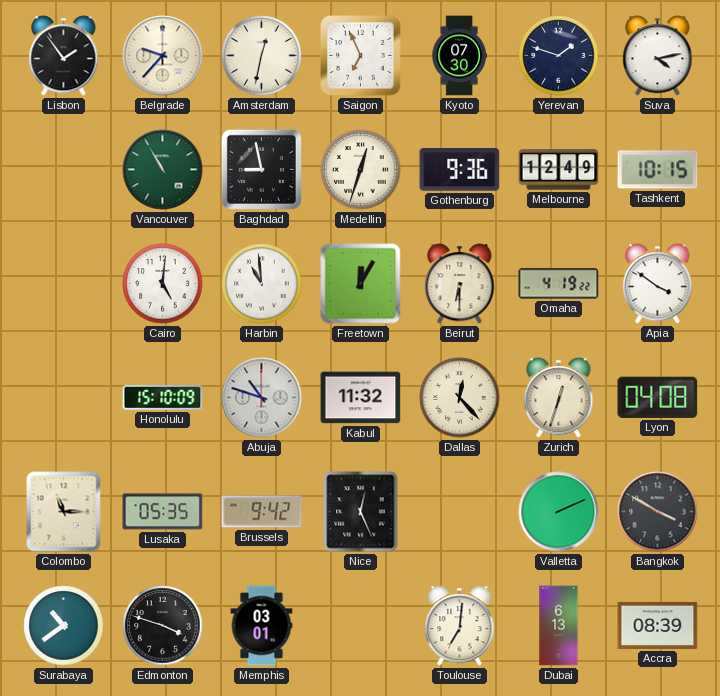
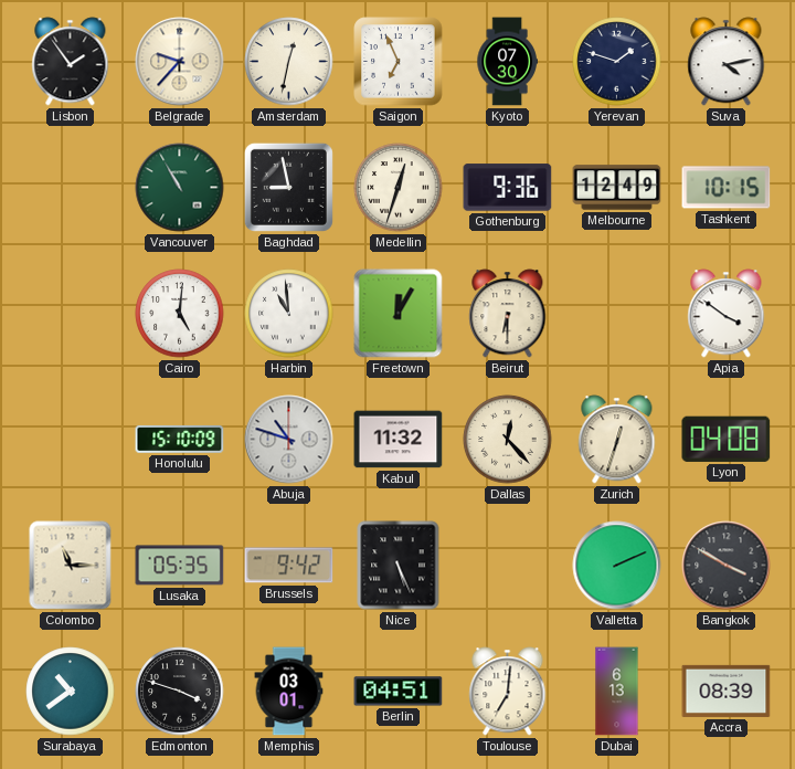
Omaha: 4:19 -> none
Nice: 12:26 -> 5:26
Berlin: none -> 04:51
